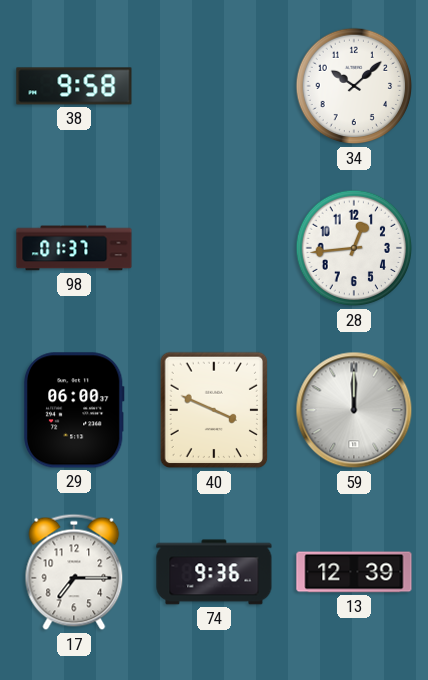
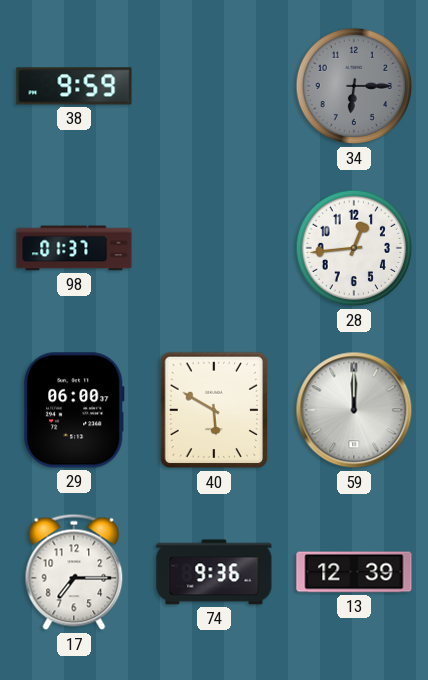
38: 9:58 -> 9:59
34: 10:08 -> 6:15
34 dial: white -> grey
40: 3:49 -> 5:50
